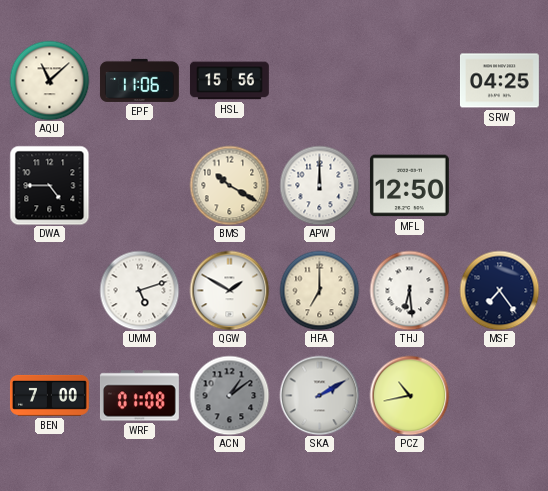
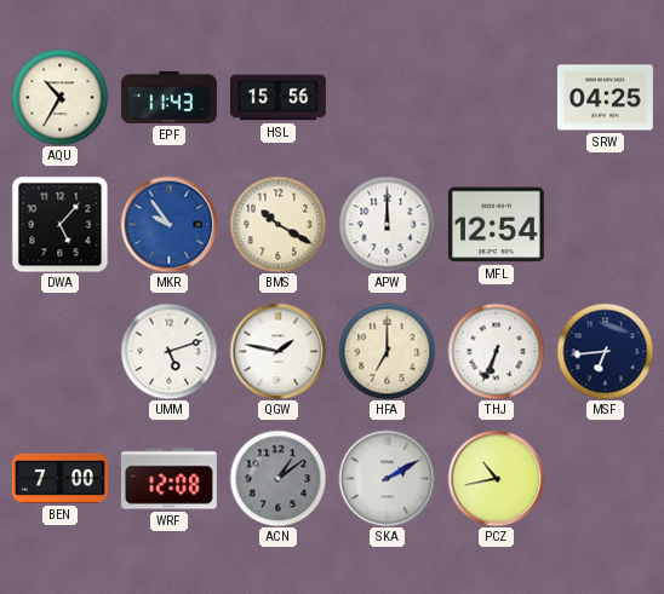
AQU: 11:08 -> 10:35
EPF: 11:06 -> 11:43
DWA: 4:45 -> 5:07
MKR: none -> 9:54
MFL: 12:50 -> 12:54
QGW: 1:50 -> 1:47
THJ: 6:29 -> 6:34
MSF: 7:24 -> 6:44
WRF: 01:08 -> 12:08
